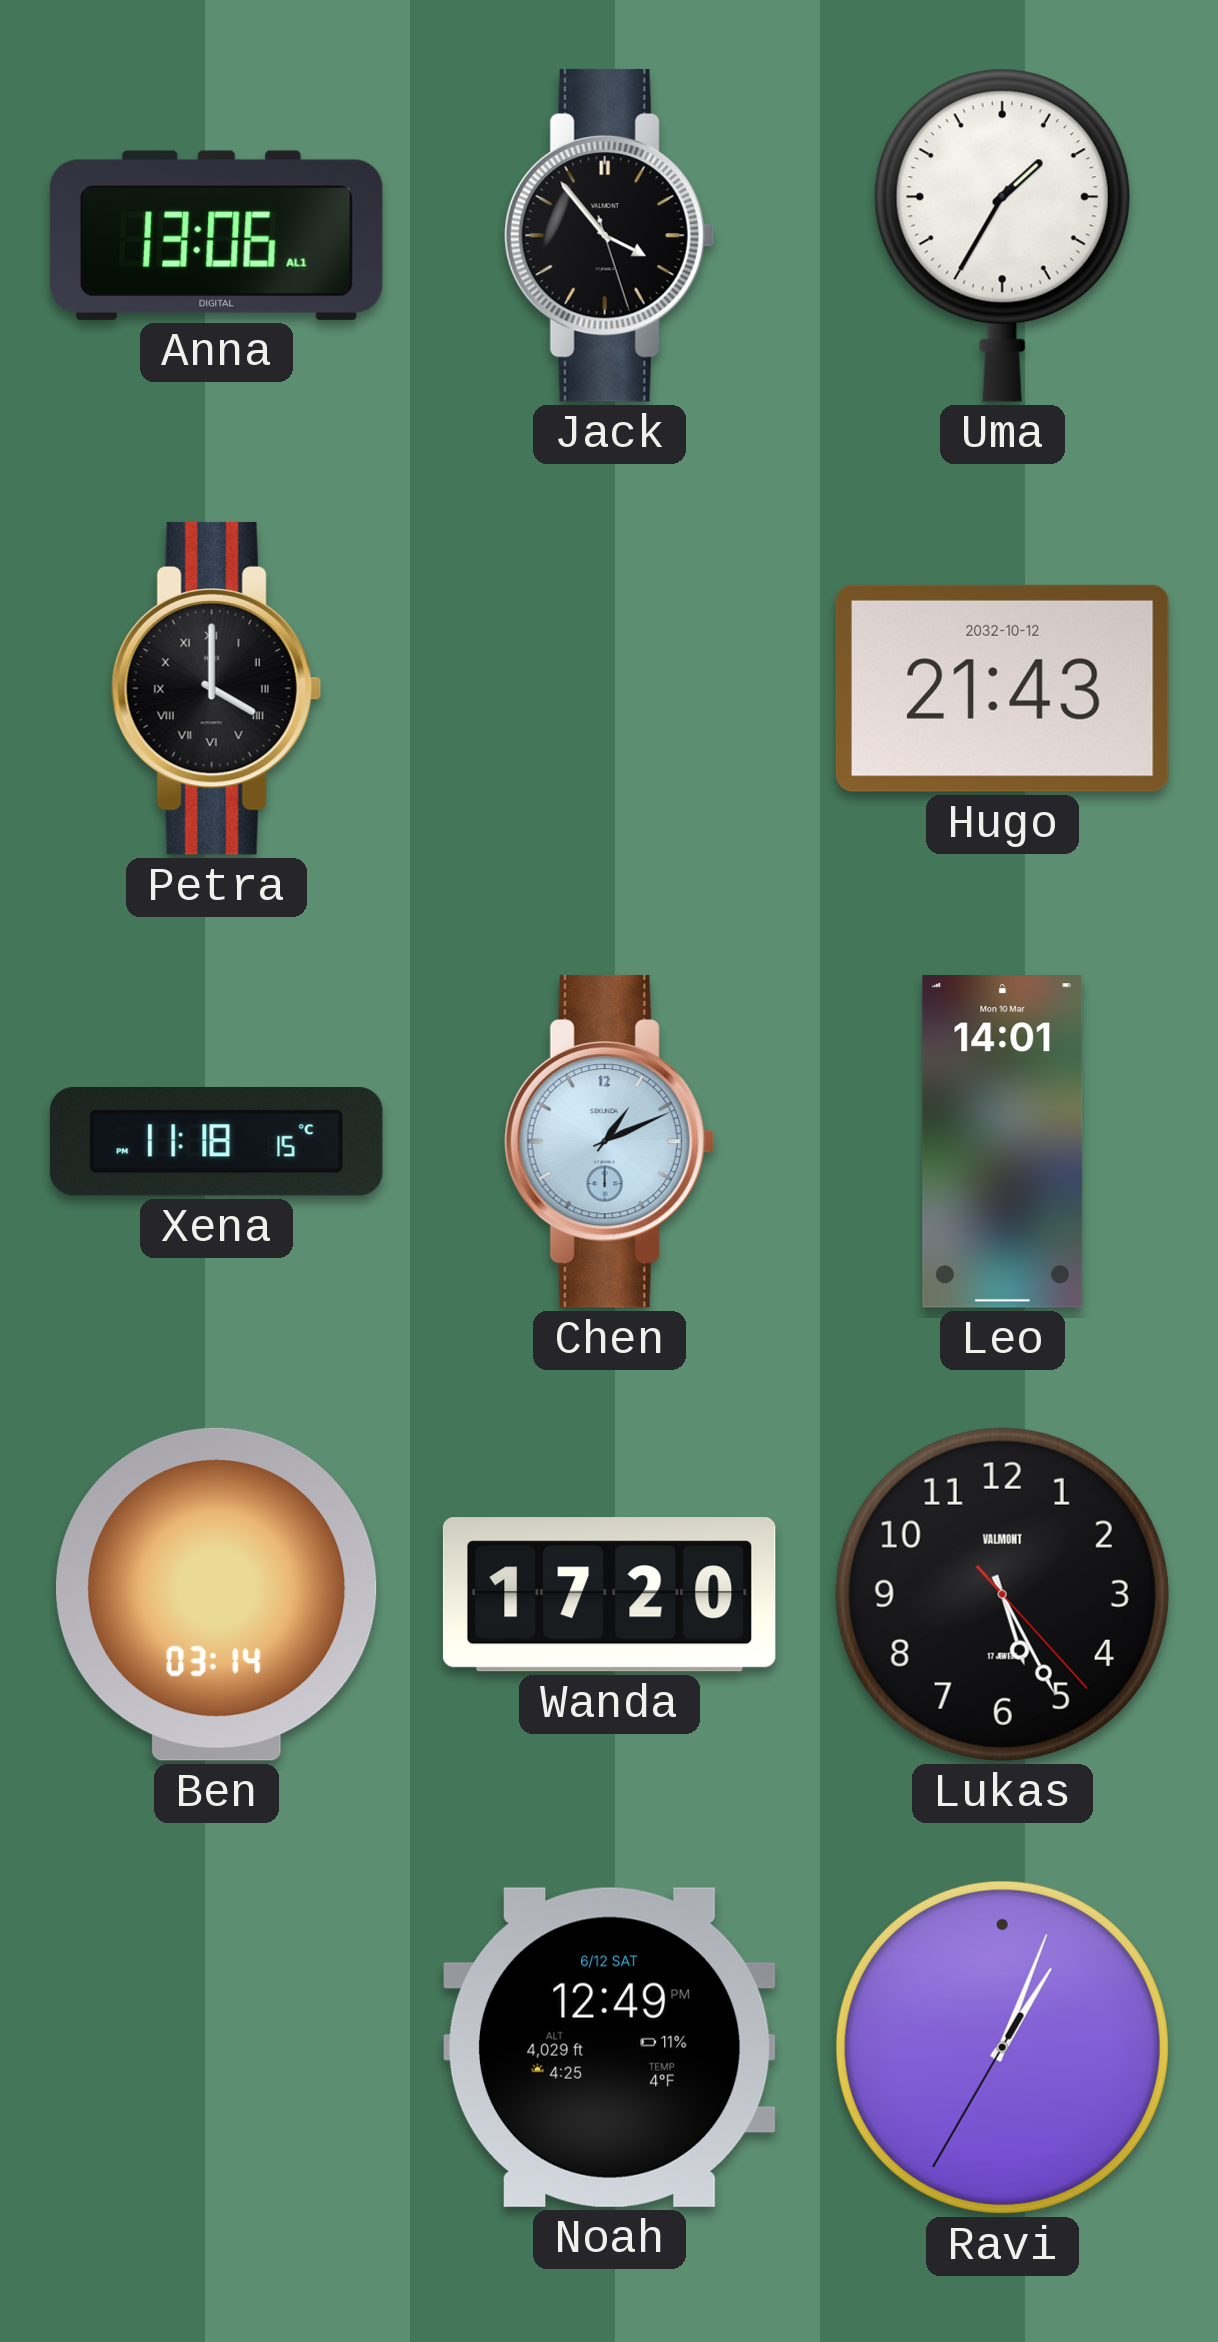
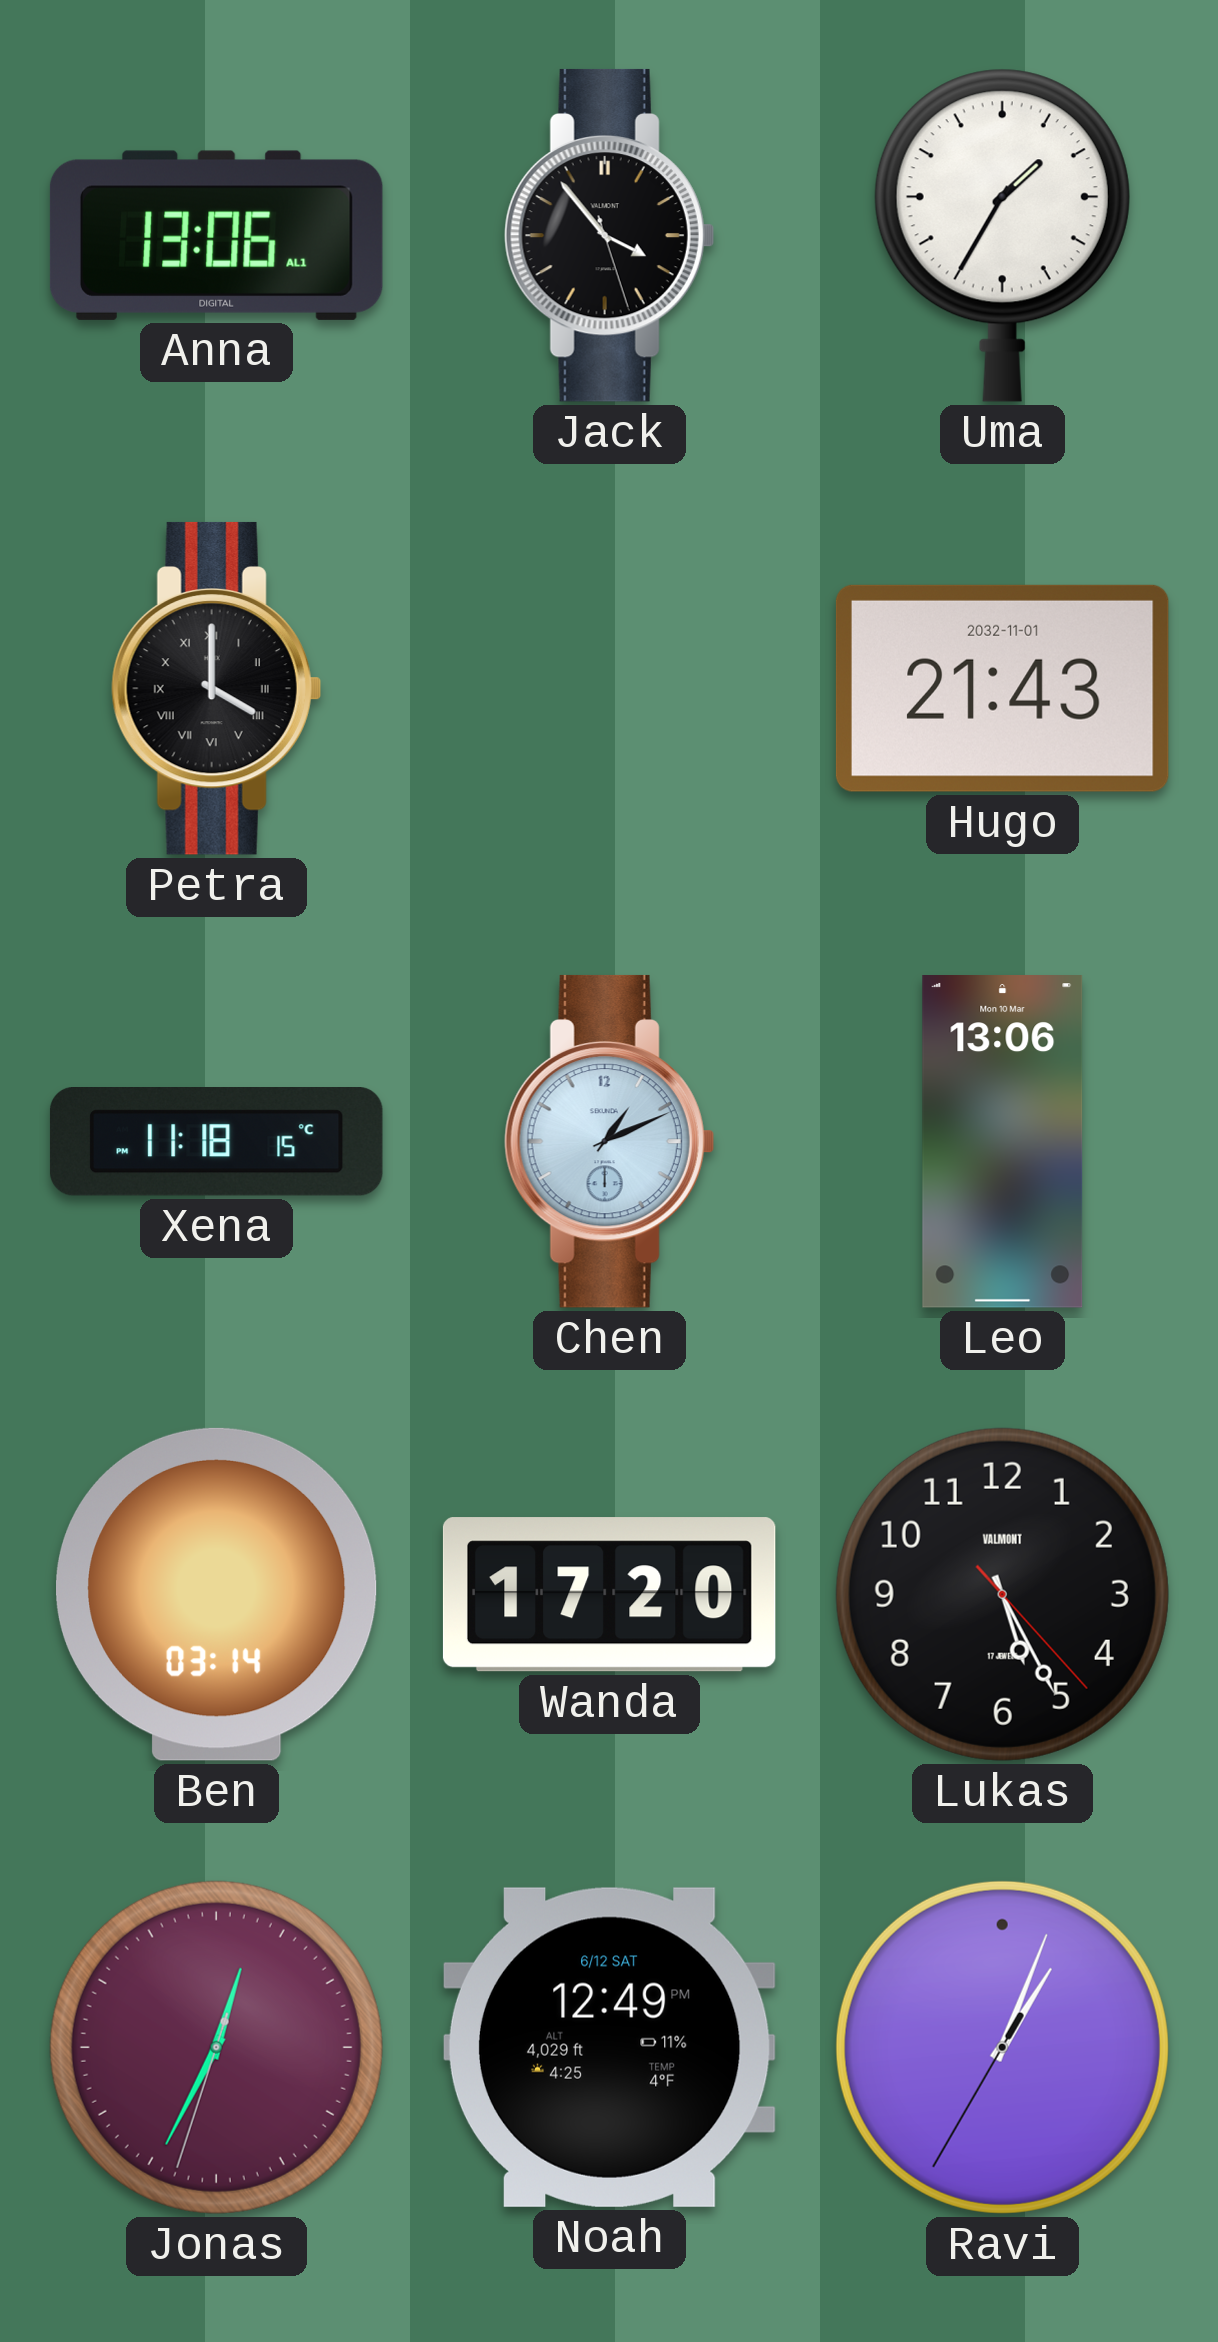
Hugo date: 2032-10-12 -> 2032-11-01
Leo: 14:01 -> 13:06
Jonas: none -> 12:34
